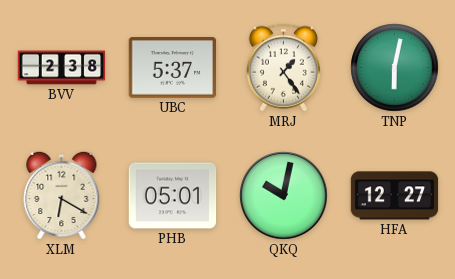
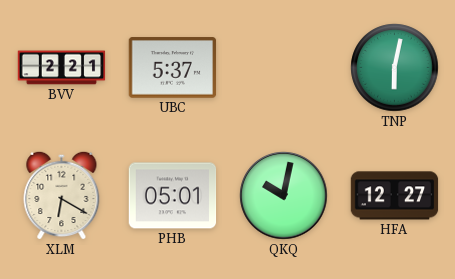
BVV: 2:38 -> 2:21
MRJ: 1:24 -> none
